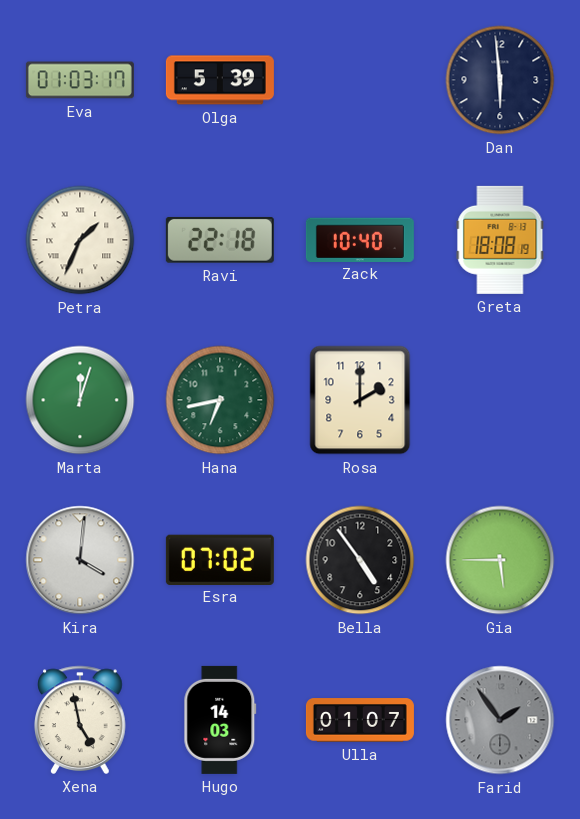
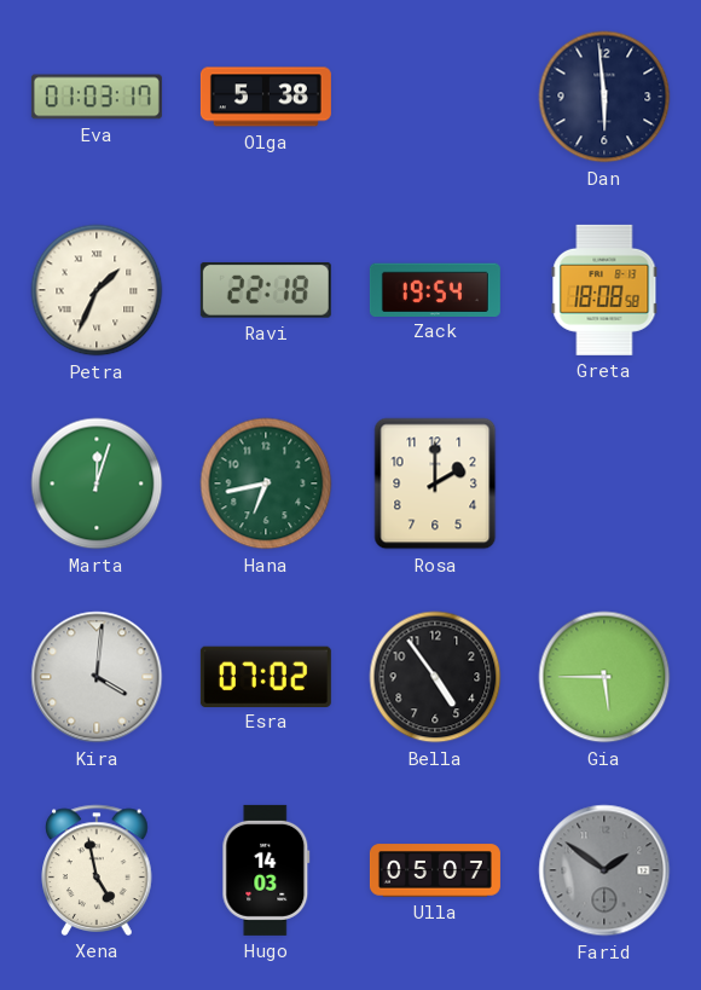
Olga: 5:39 -> 5:38
Zack: 10:40 -> 19:54
Greta: 18:08:19 -> 18:08:58
Ulla: 01:07 -> 05:07
Farid: 1:54 -> 1:51
